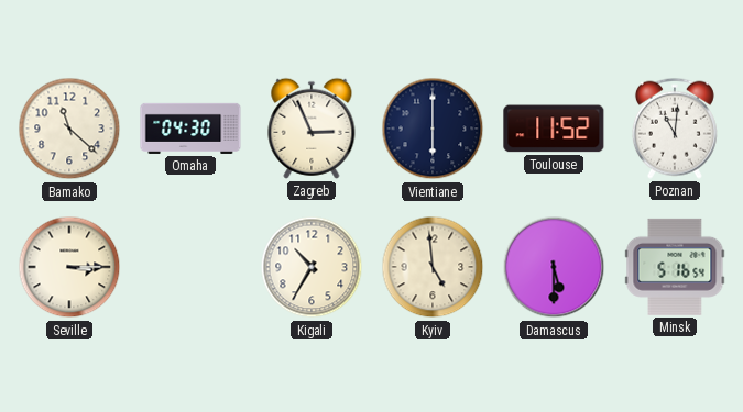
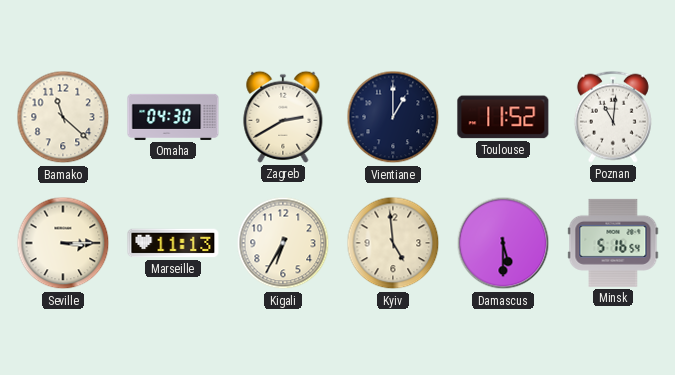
Zagreb: 2:56 -> 2:40
Vientiane: 6:00 -> 1:00
Marseille: none -> 11:13
Kigali: 10:35 -> 6:35
